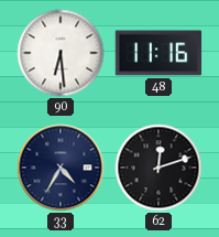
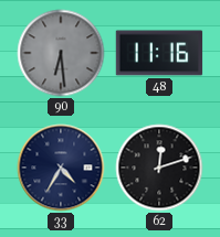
90 dial: white -> grey
